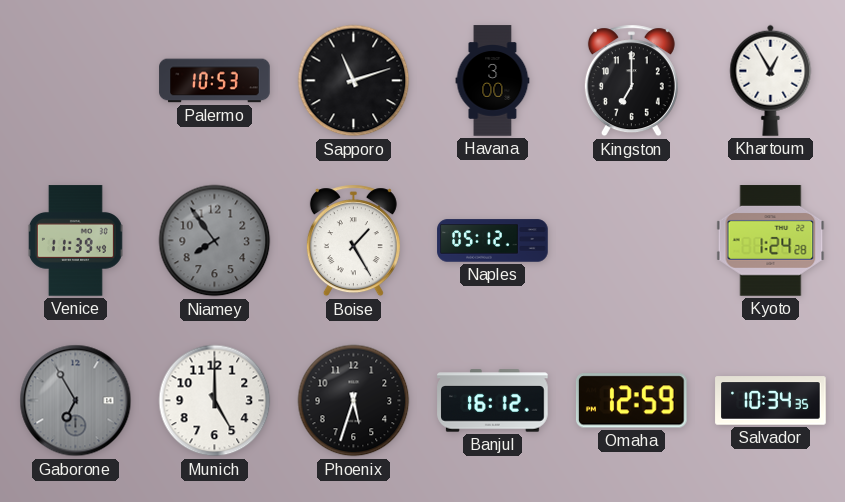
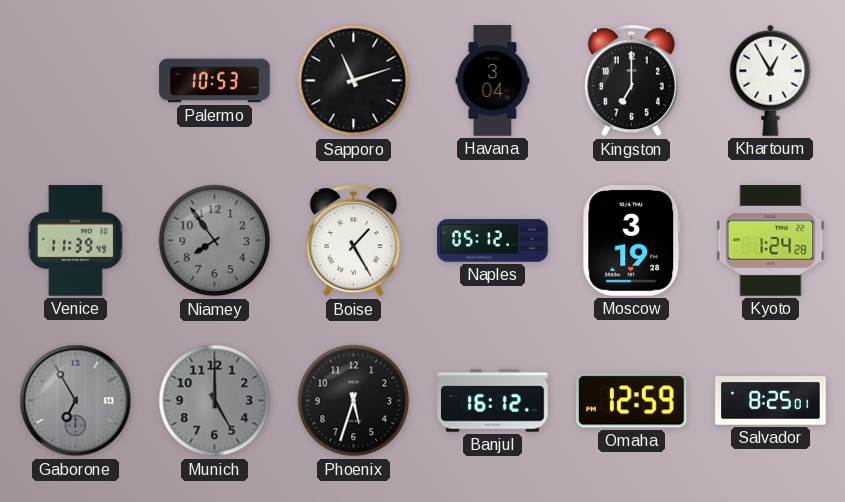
Havana: 3:00 -> 3:04
Moscow: none -> 3:19
Munich dial: white -> grey
Salvador: 10:34 -> 8:25
